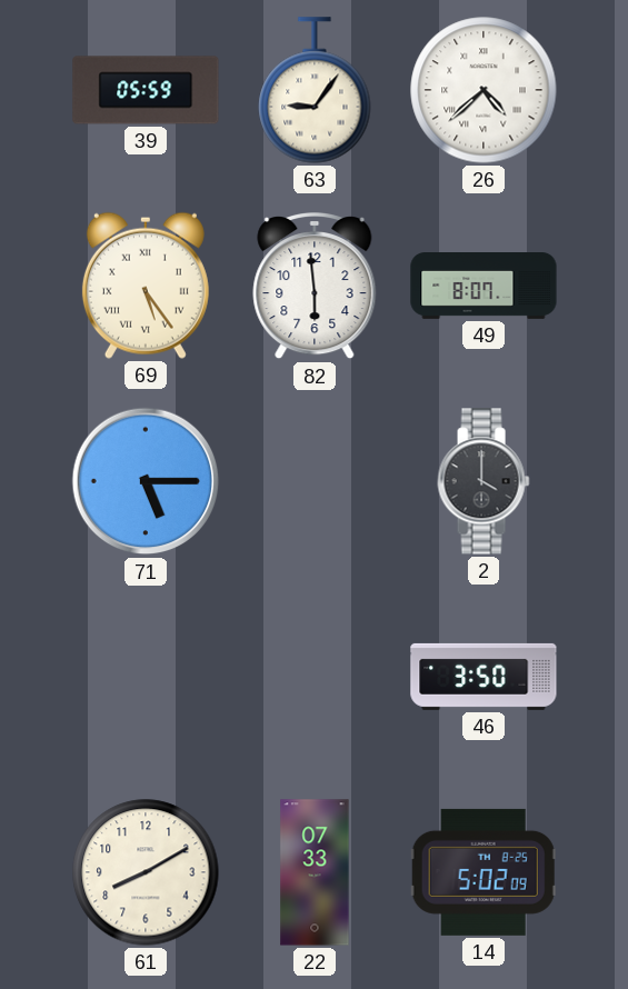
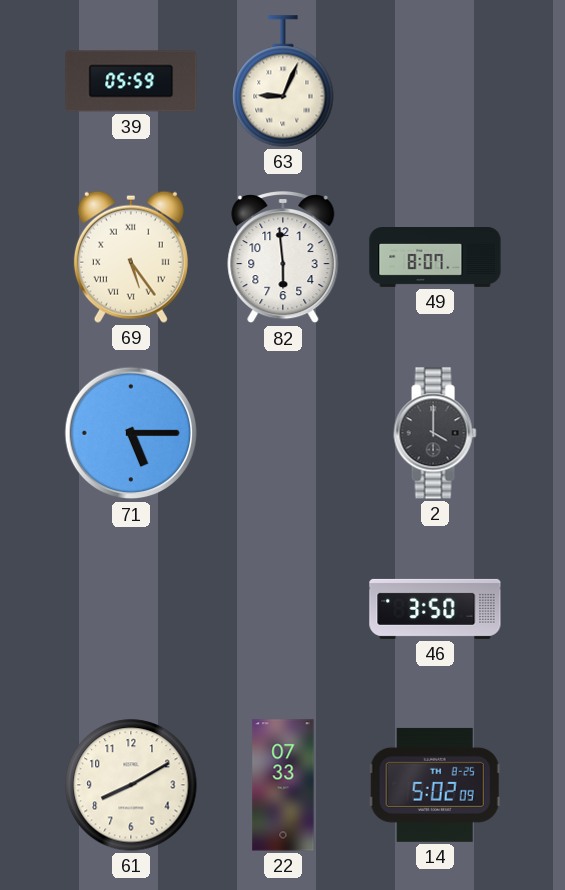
63: 9:06 -> 9:04
26: 4:38 -> none
